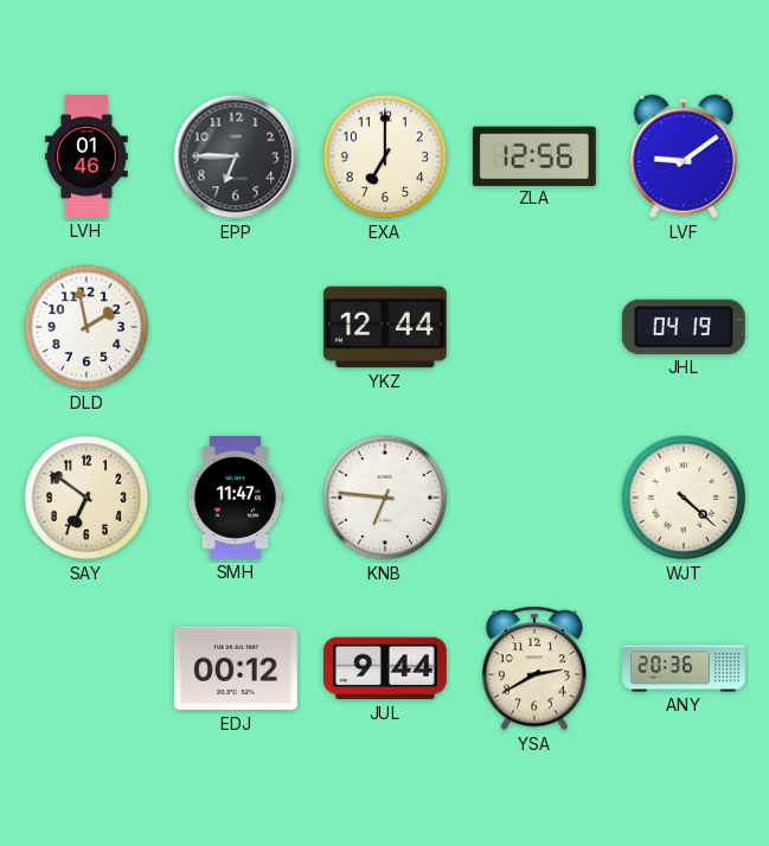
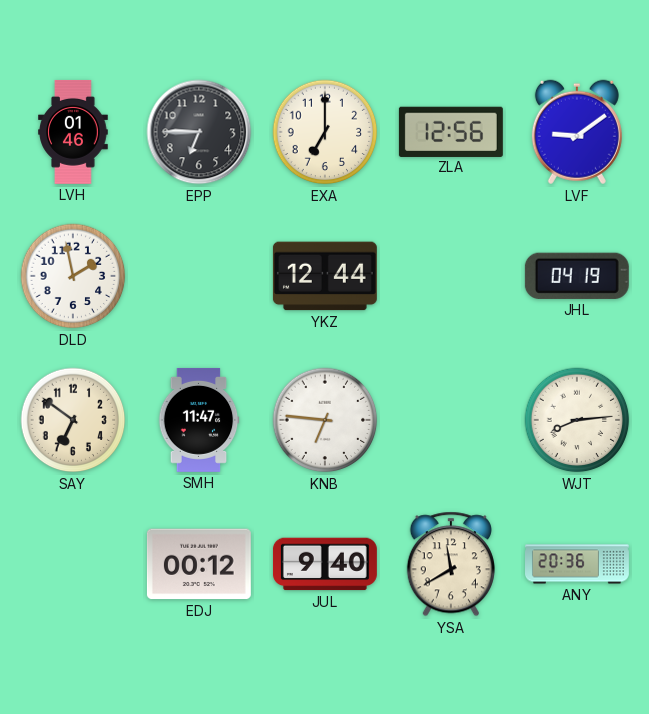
WJT: 4:22 -> 8:14
JUL: 9:44 -> 9:40
YSA: 2:40 -> 11:40
